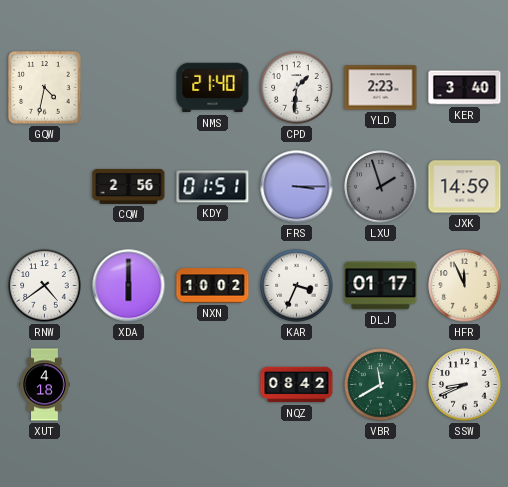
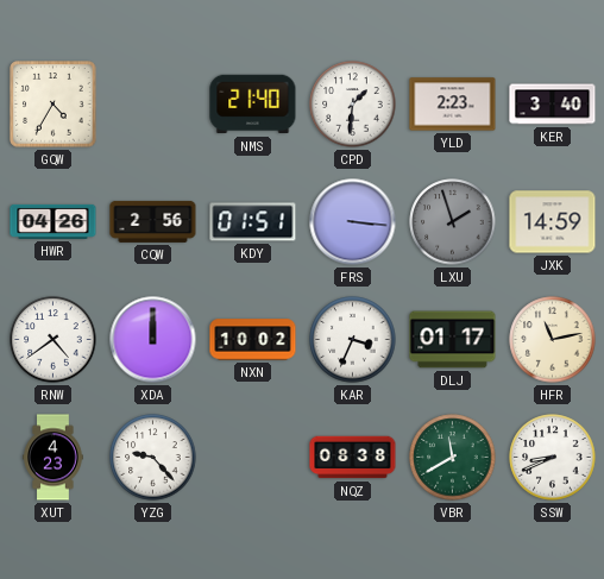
GQW: 4:32 -> 4:35
HWR: none -> 04:26
FRS: 3:15 -> 3:16
XDA: 6:00 -> 12:00
HFR: 11:56 -> 11:13
XUT: 4:18 -> 4:23
YZG: none -> 9:23
NQZ: 08:42 -> 08:38
